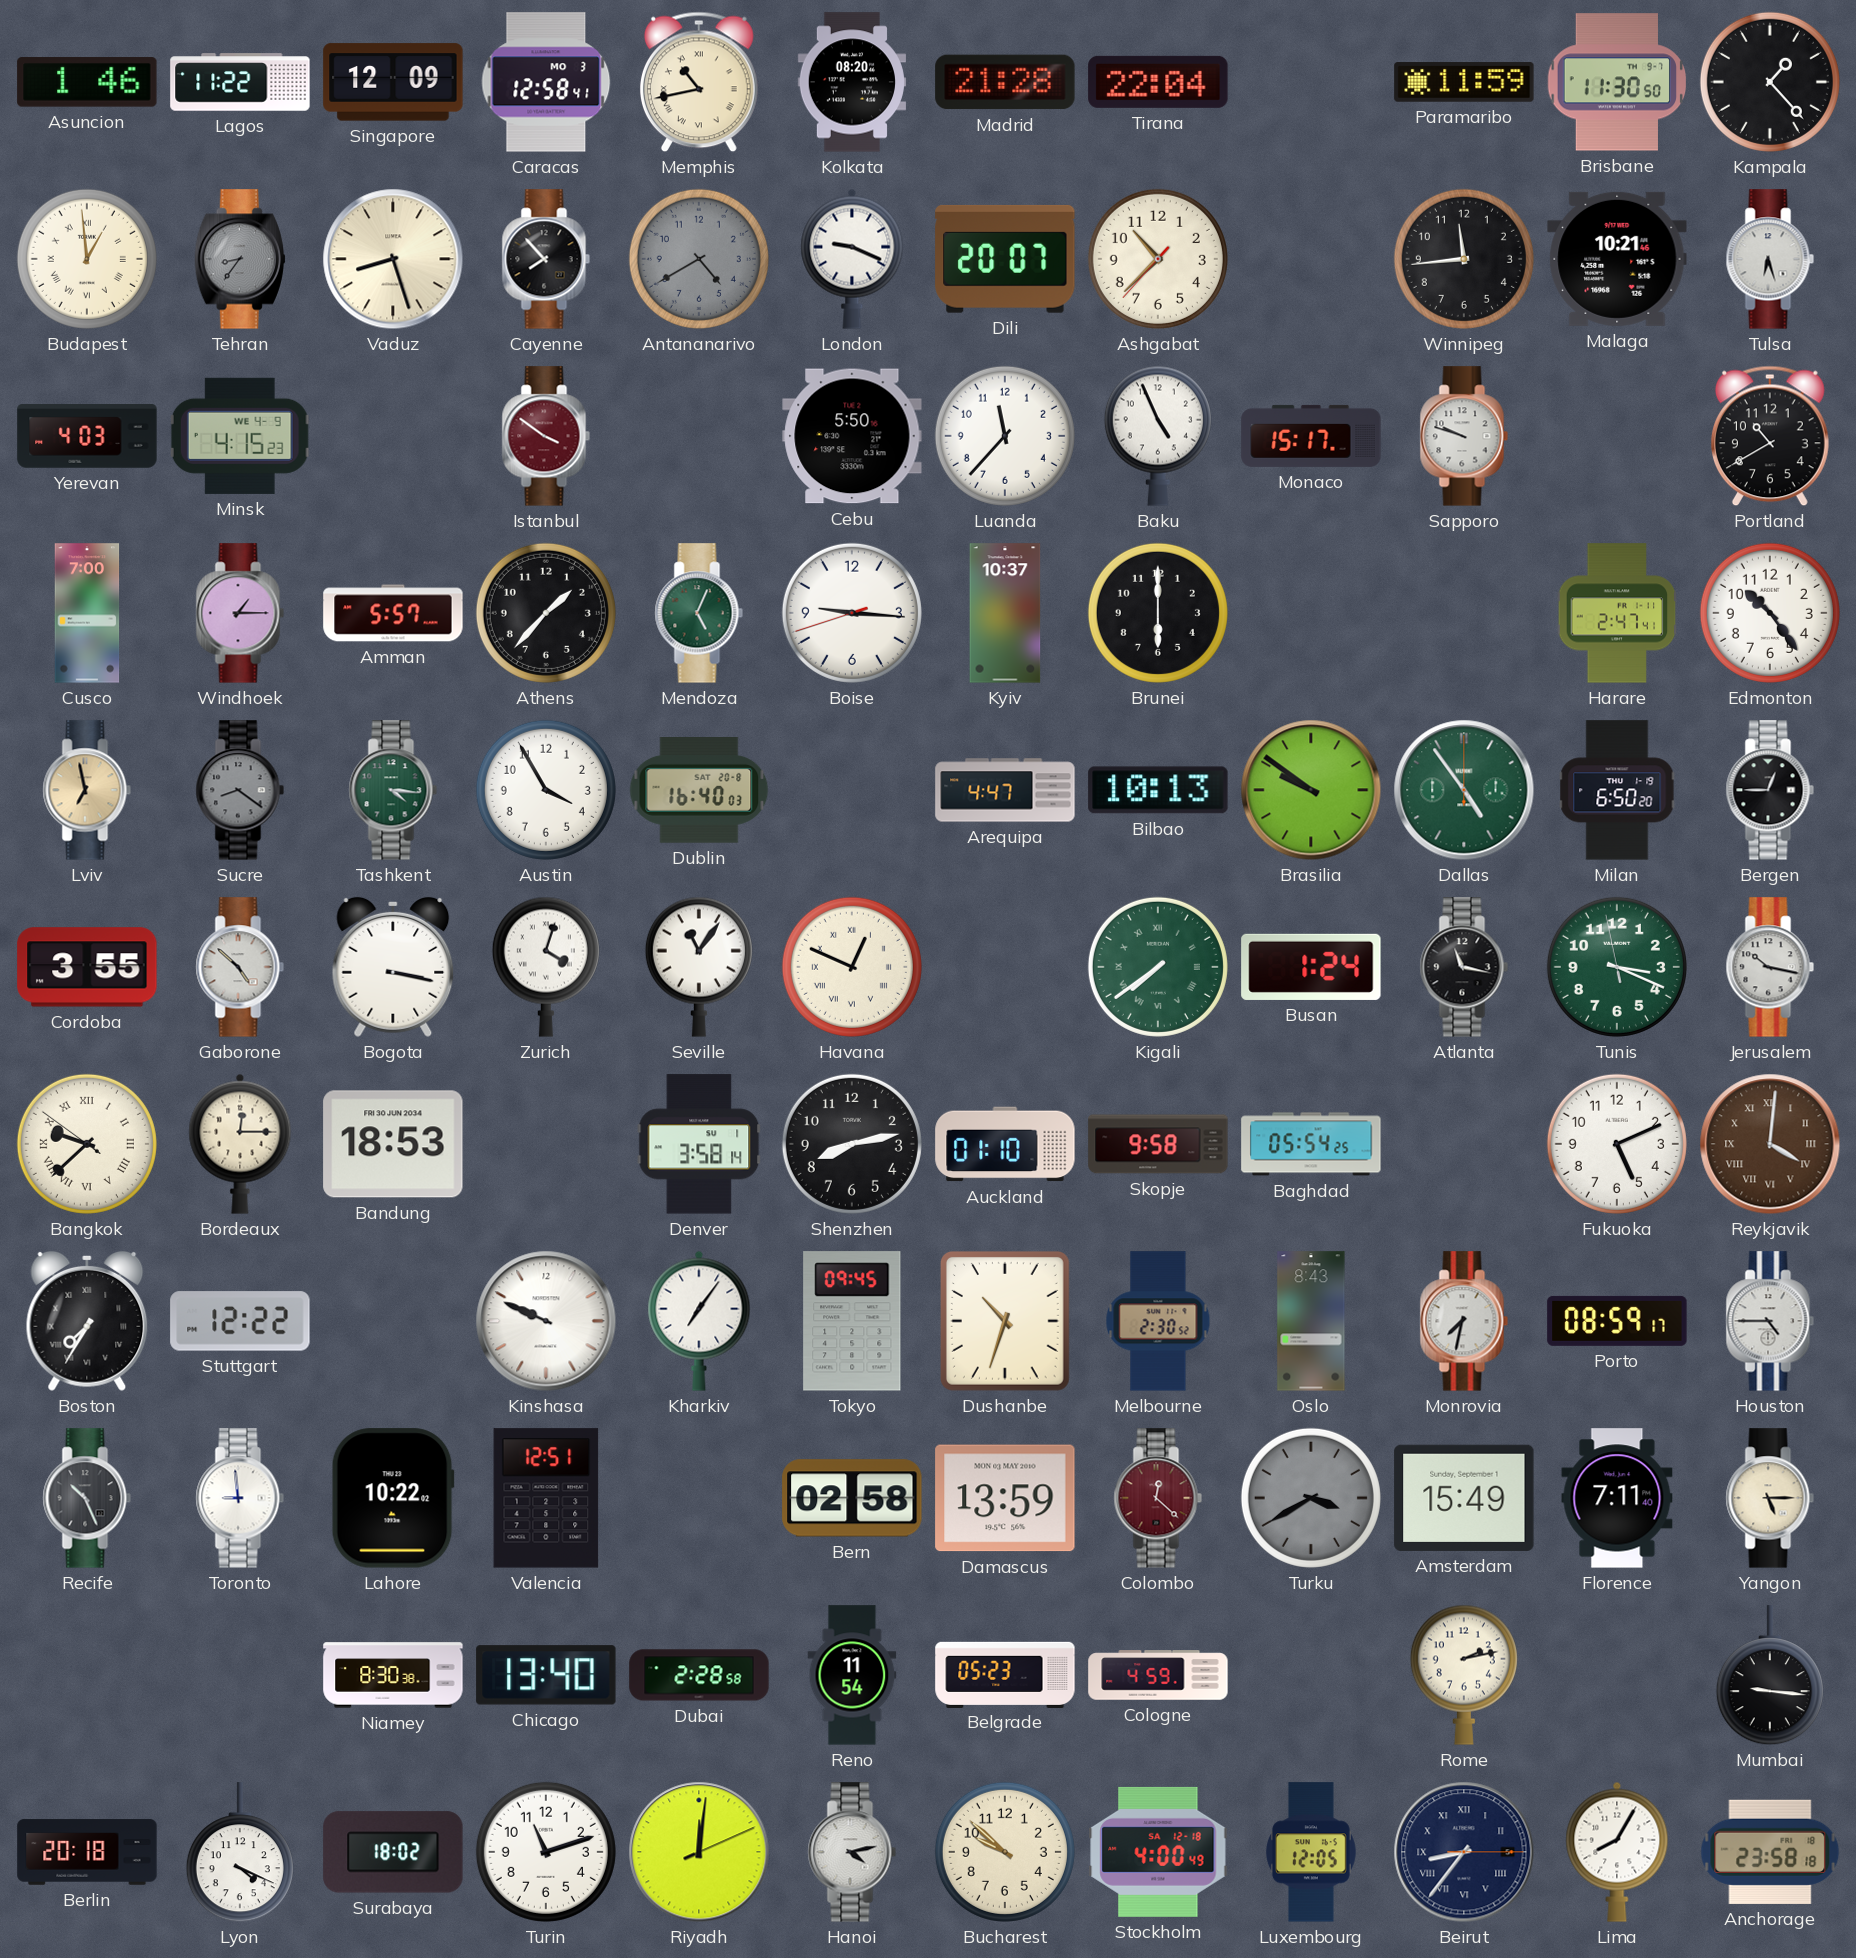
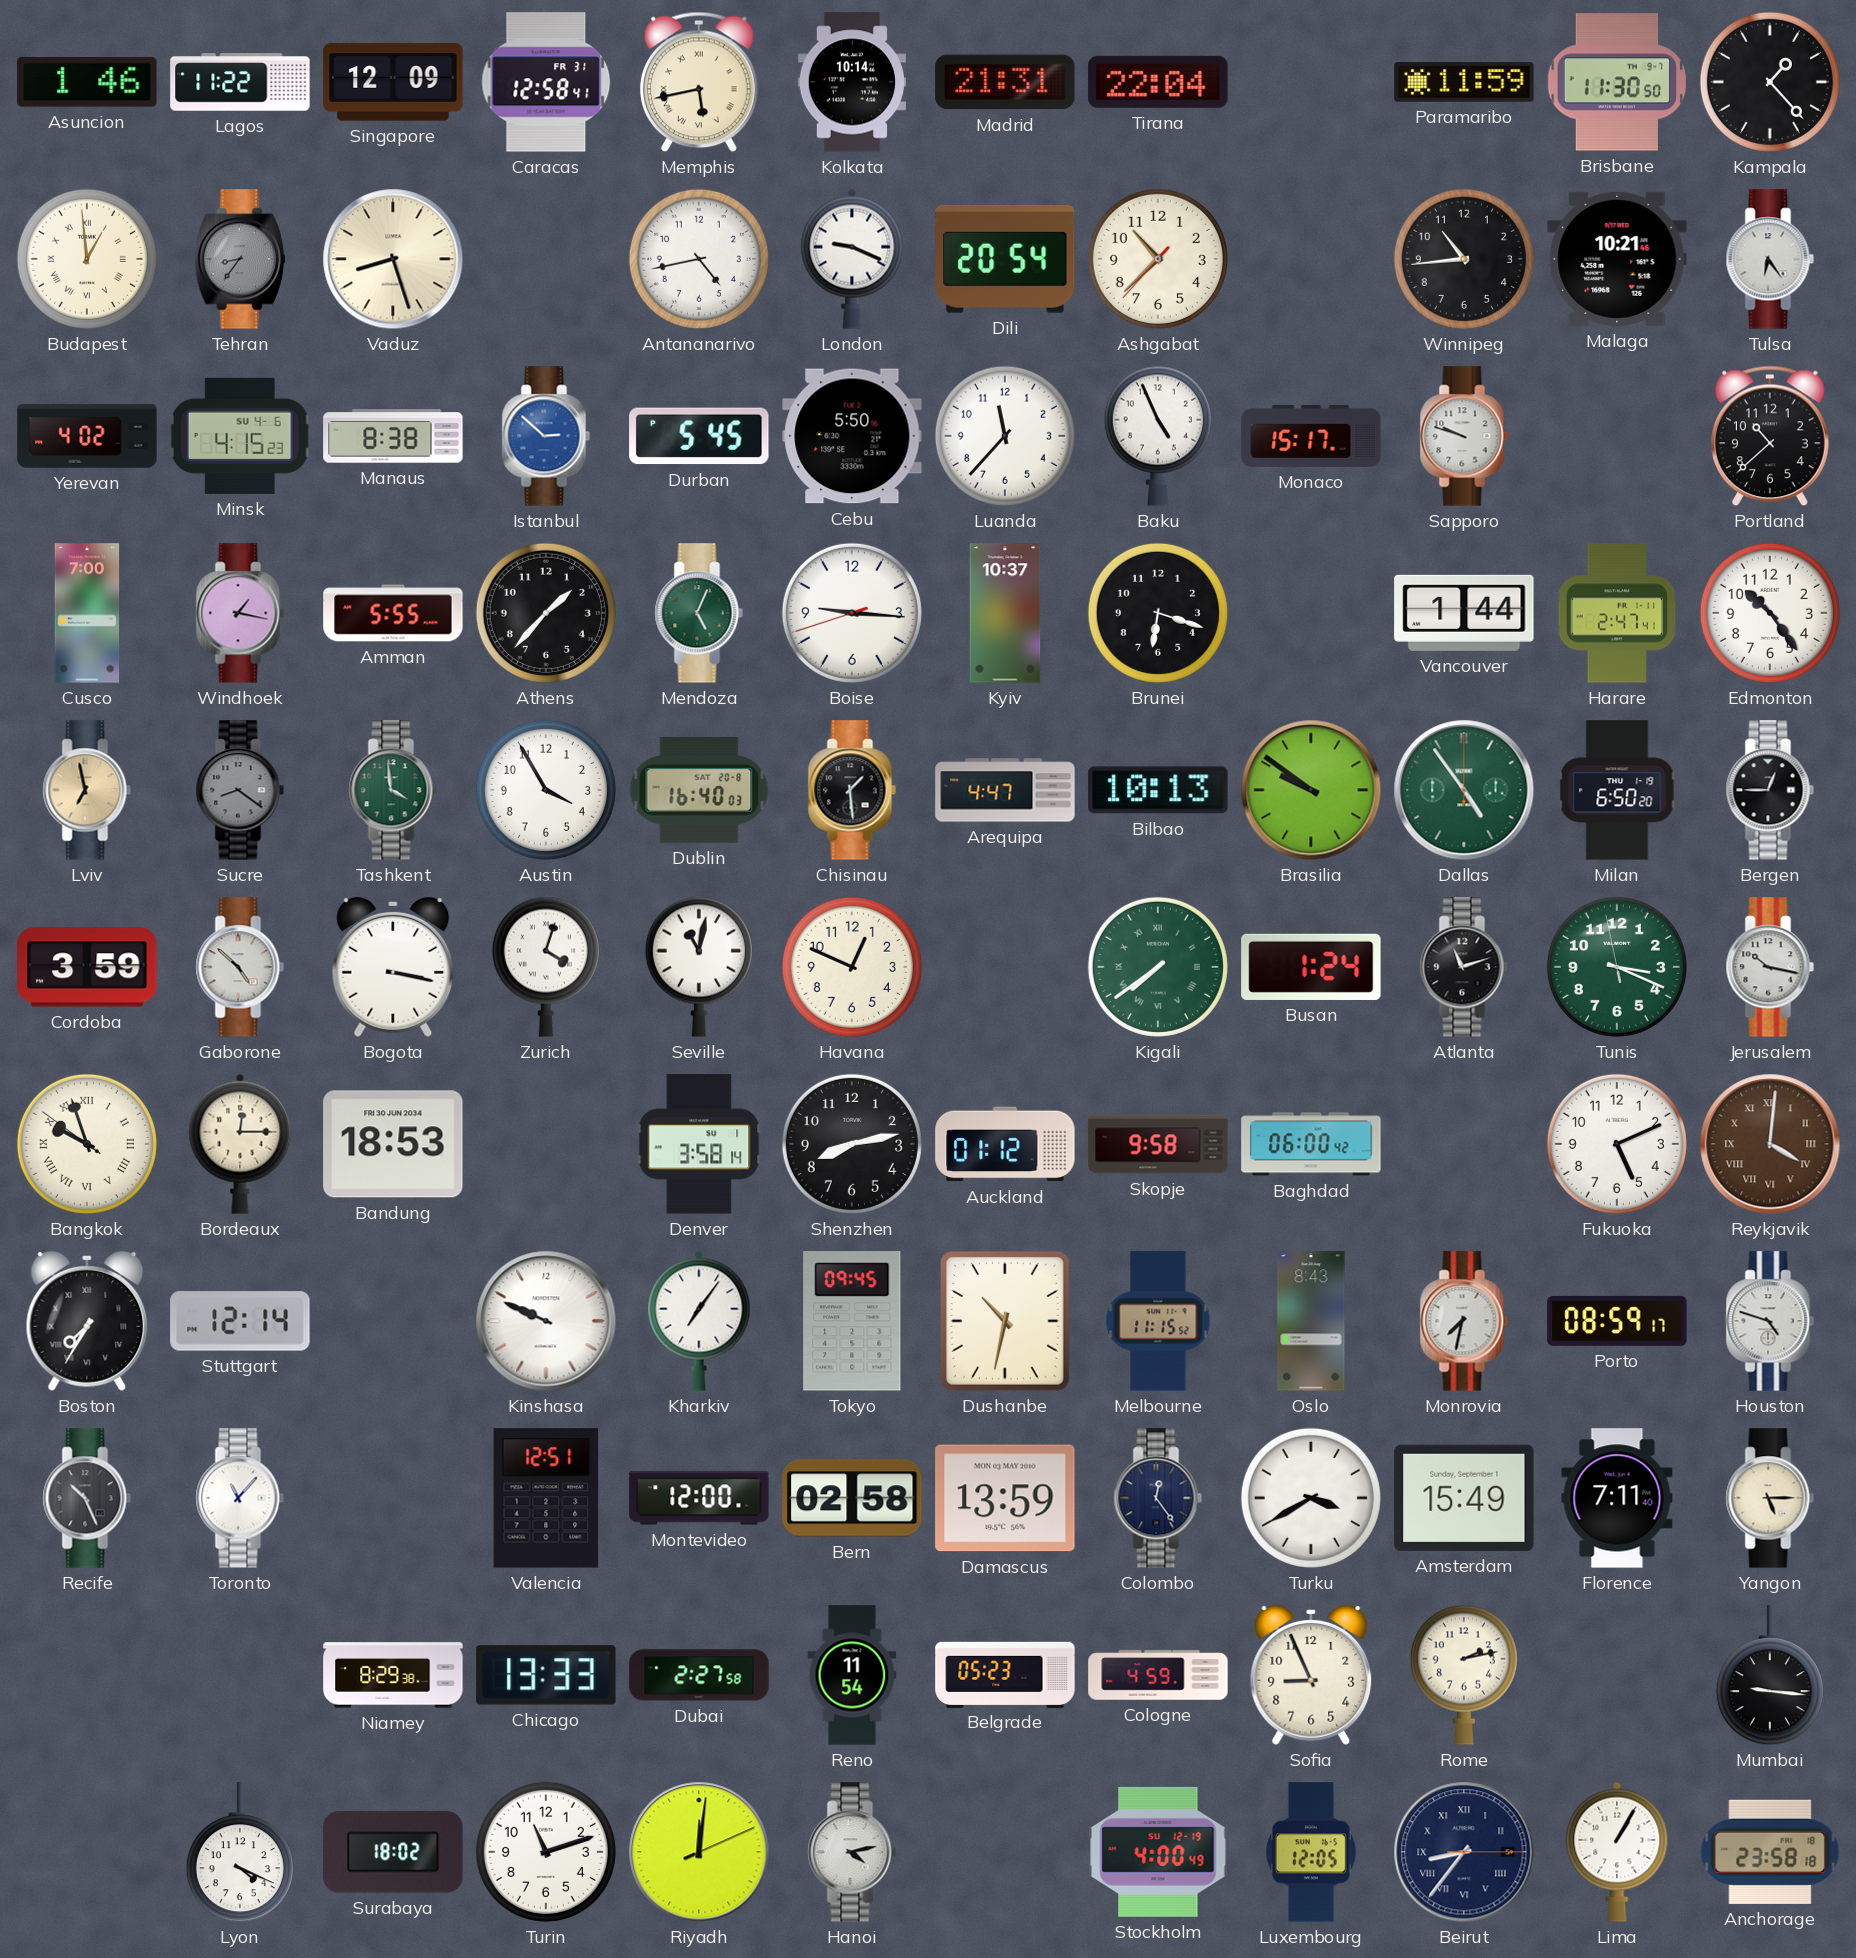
Caracas date: MO 3 -> FR 31
Memphis: 10:43 -> 5:43
Kolkata: 08:20 -> 10:14
Madrid: 21:28 -> 21:31
Cayenne: 7:53 -> none
Antananarivo: 4:40 -> 4:43
Antananarivo dial: grey -> white
Dili: 20:07 -> 20:54
Winnipeg: 11:44 -> 10:44
Tulsa: 6:27 -> 6:24
Yerevan: 4:03 -> 4:02
Minsk date: WE 4-9 -> SU 4-6
Manaus: none -> 8:38
Istanbul: 3:51 -> 2:52
Istanbul dial: burgundy -> blue
Durban: none -> 5:45
Portland: 10:40 -> 10:38
Windhoek: 1:15 -> 1:17
Amman: 5:57 -> 5:55
Brunei: 6:00 -> 6:18
Vancouver: none -> 1:44
Tashkent: 4:16 -> 3:59
Chisinau: none -> 1:29
Cordoba: 3:55 -> 3:59
Seville: 11:06 -> 11:02
Havana numerals: Roman -> Arabic
Atlanta: 11:17 -> 11:12
Bangkok: 9:37 -> 9:56
Auckland: 01:10 -> 01:12
Baghdad: 05:54 -> 06:00
Stuttgart: 12:22 -> 12:14
Dushanbe: 10:33 -> 10:32
Melbourne: 2:30 -> 11:15
Houston: 4:45 -> 4:48
Toronto: 8:59 -> 11:07
Lahore: 10:22 -> none
Montevideo: none -> 12:00
Colombo: 12:22 -> 12:24
Colombo dial: burgundy -> navy
Turku dial: grey -> white
Niamey: 8:30 -> 8:29
Chicago: 13:40 -> 13:33
Dubai: 2:28 -> 2:27
Sofia: none -> 8:56
Berlin: 20:18 -> none
Bucharest: 9:52 -> none
Stockholm date: SA 12-18 -> SU 12-19
Lima: 8:05 -> 1:05
